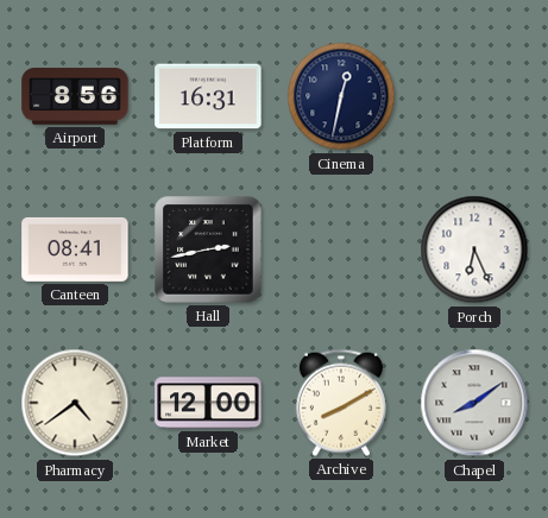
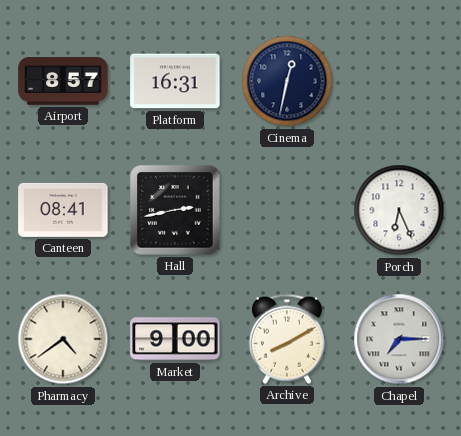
Airport: 8:56 -> 8:57
Market: 12:00 -> 9:00
Chapel: 8:09 -> 7:15
